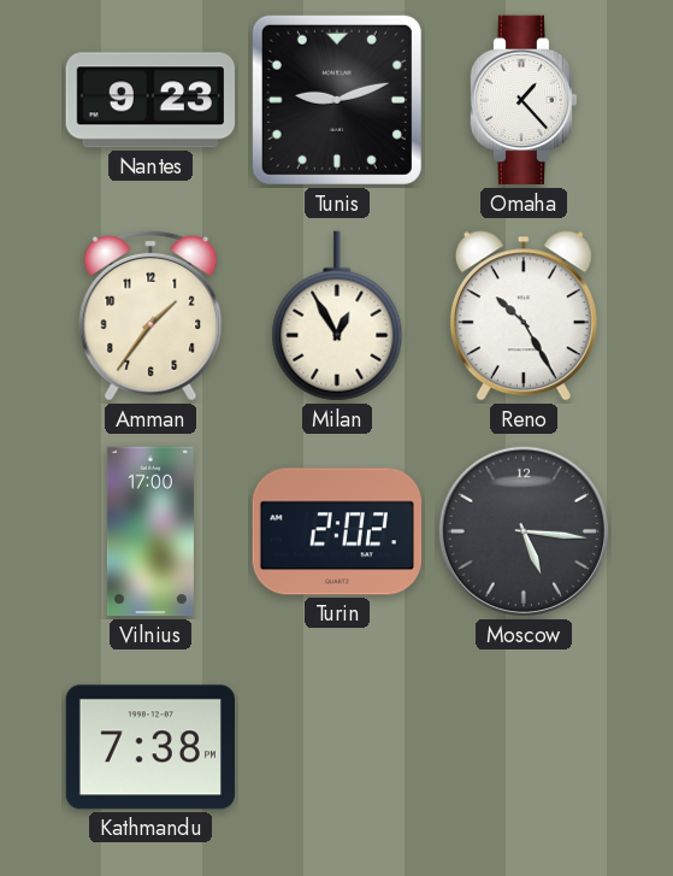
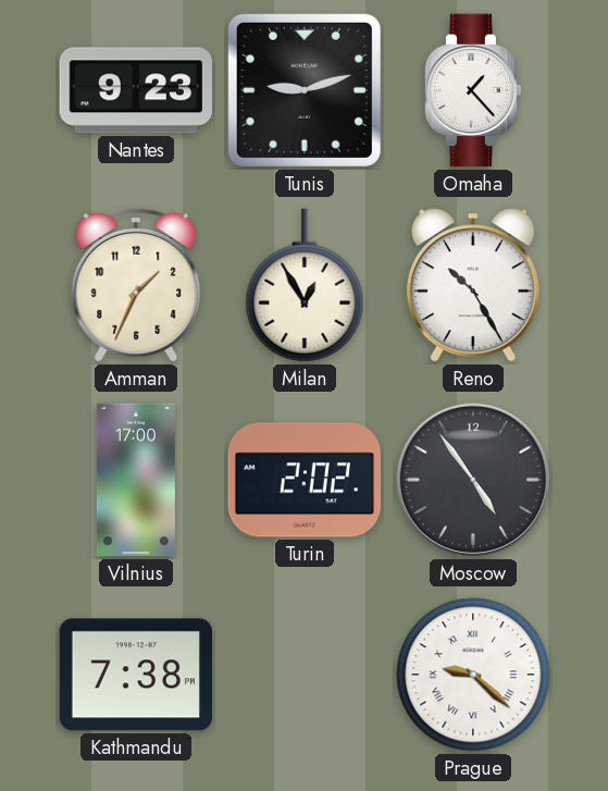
Amman: 1:36 -> 1:34
Moscow: 5:16 -> 4:54
Prague: none -> 9:22
